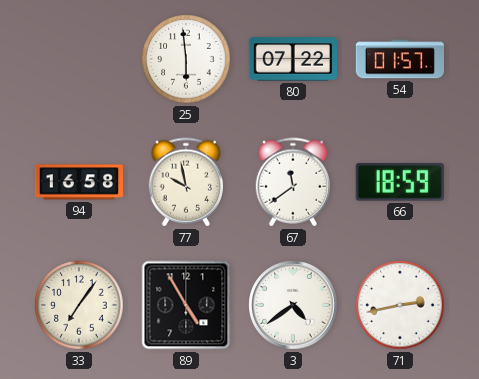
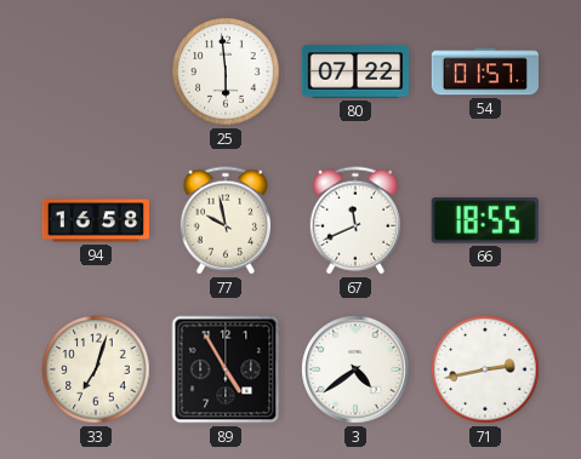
67: 11:39 -> 11:41
66: 18:59 -> 18:55
33: 7:06 -> 7:03
